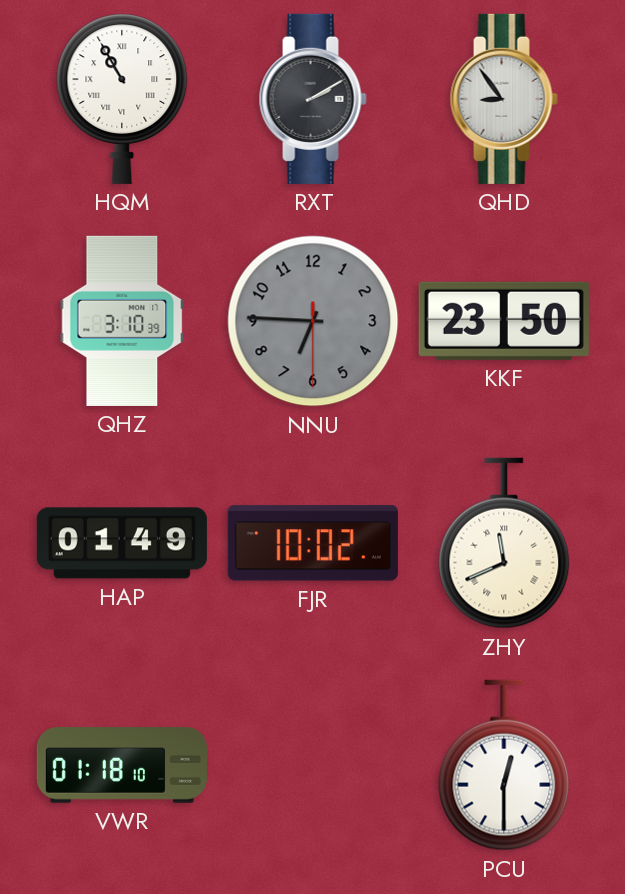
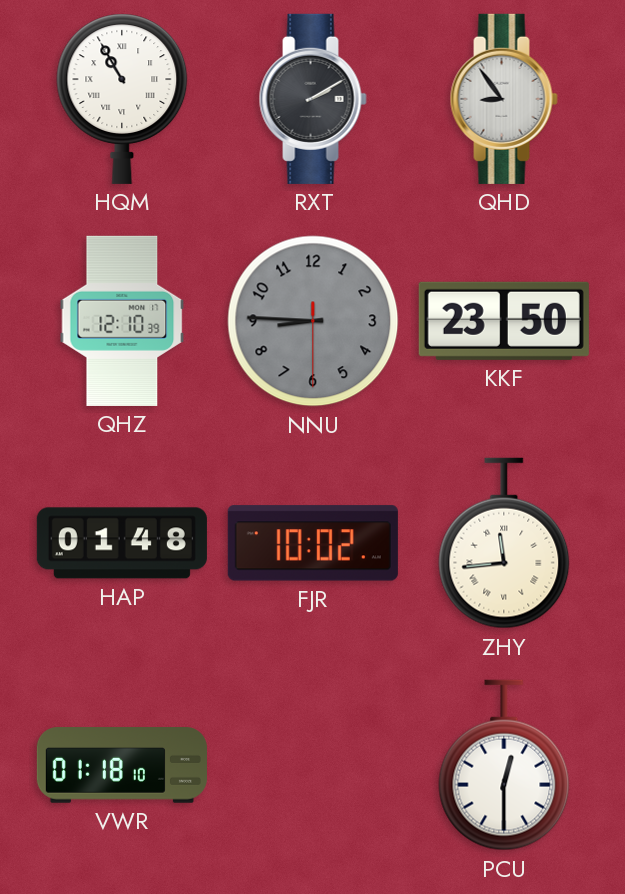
QHZ: 3:10 -> 12:10
NNU: 6:45 -> 8:45
HAP: 01:49 -> 01:48
ZHY: 11:41 -> 11:44
